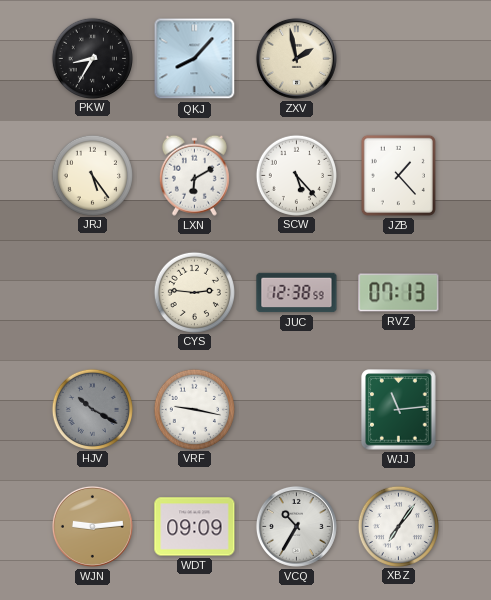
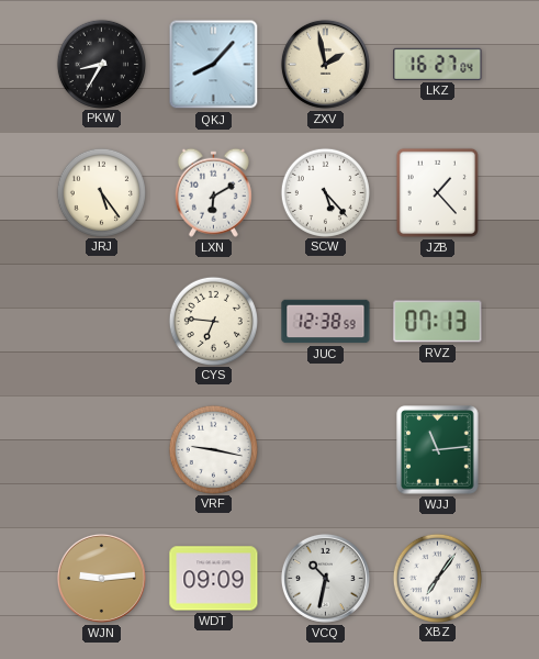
LKZ: none -> 16:27
CYS: 2:46 -> 6:46
HJV: 10:20 -> none
VCQ: 10:35 -> 10:32
